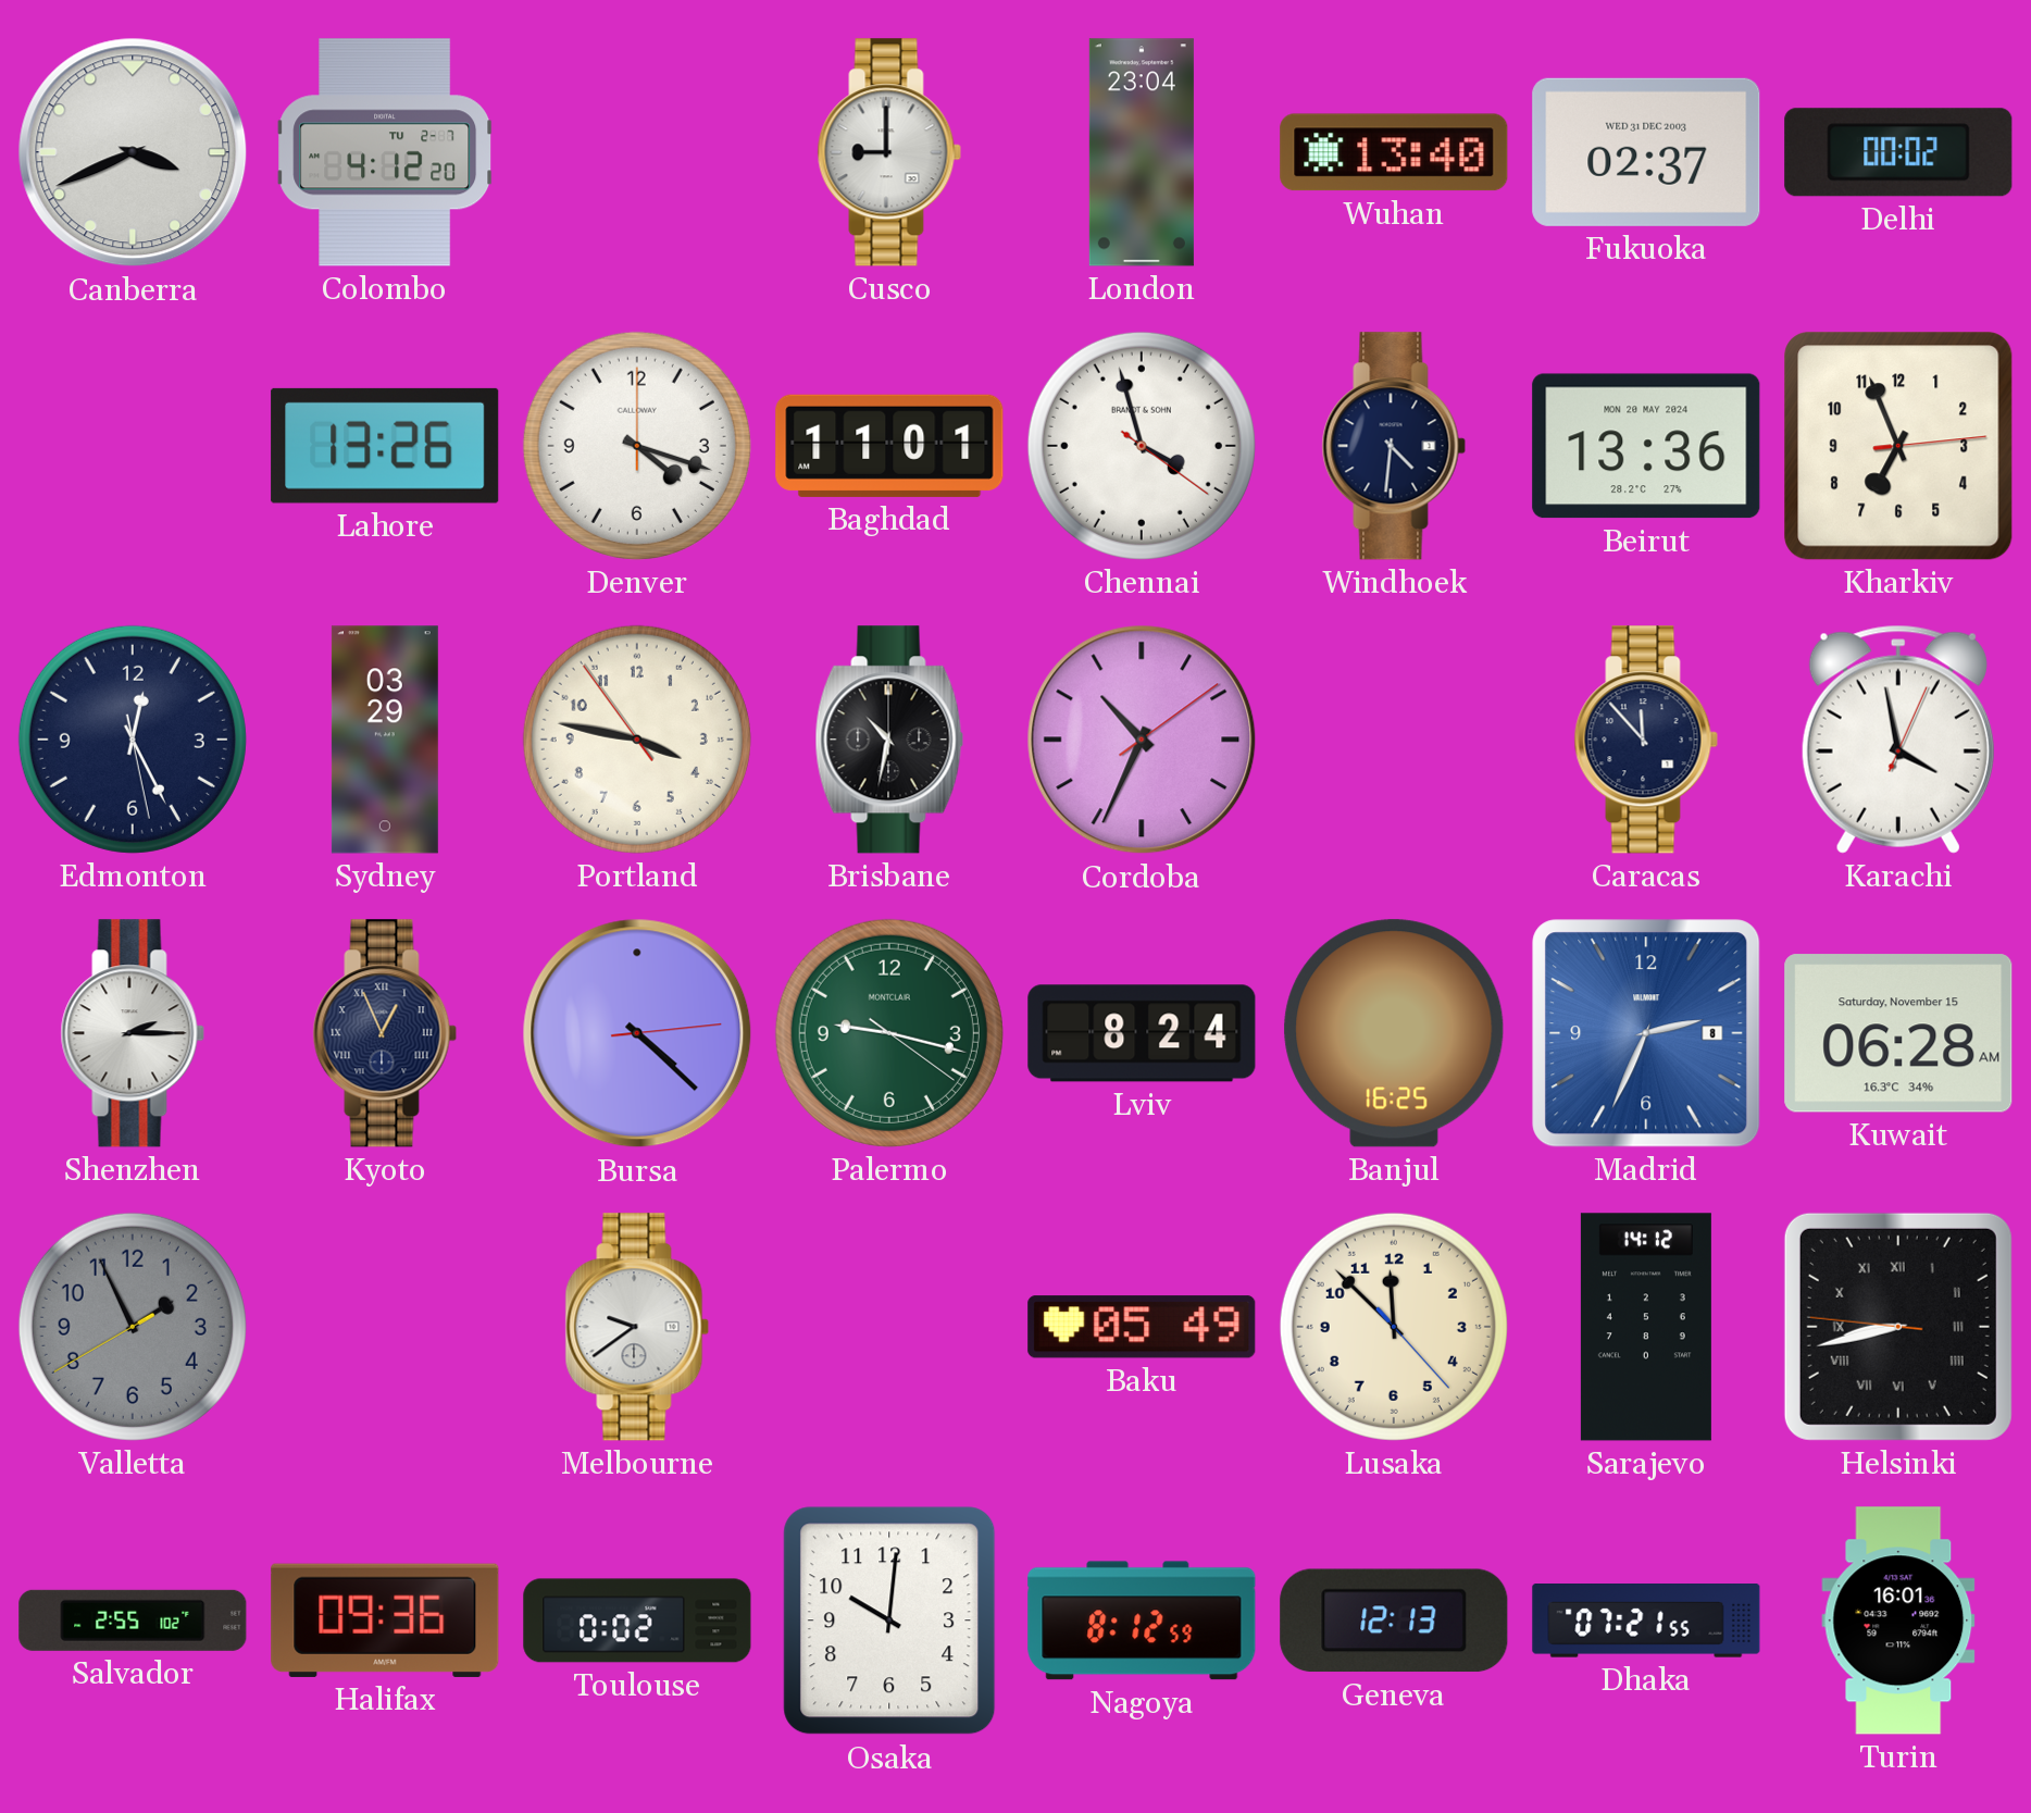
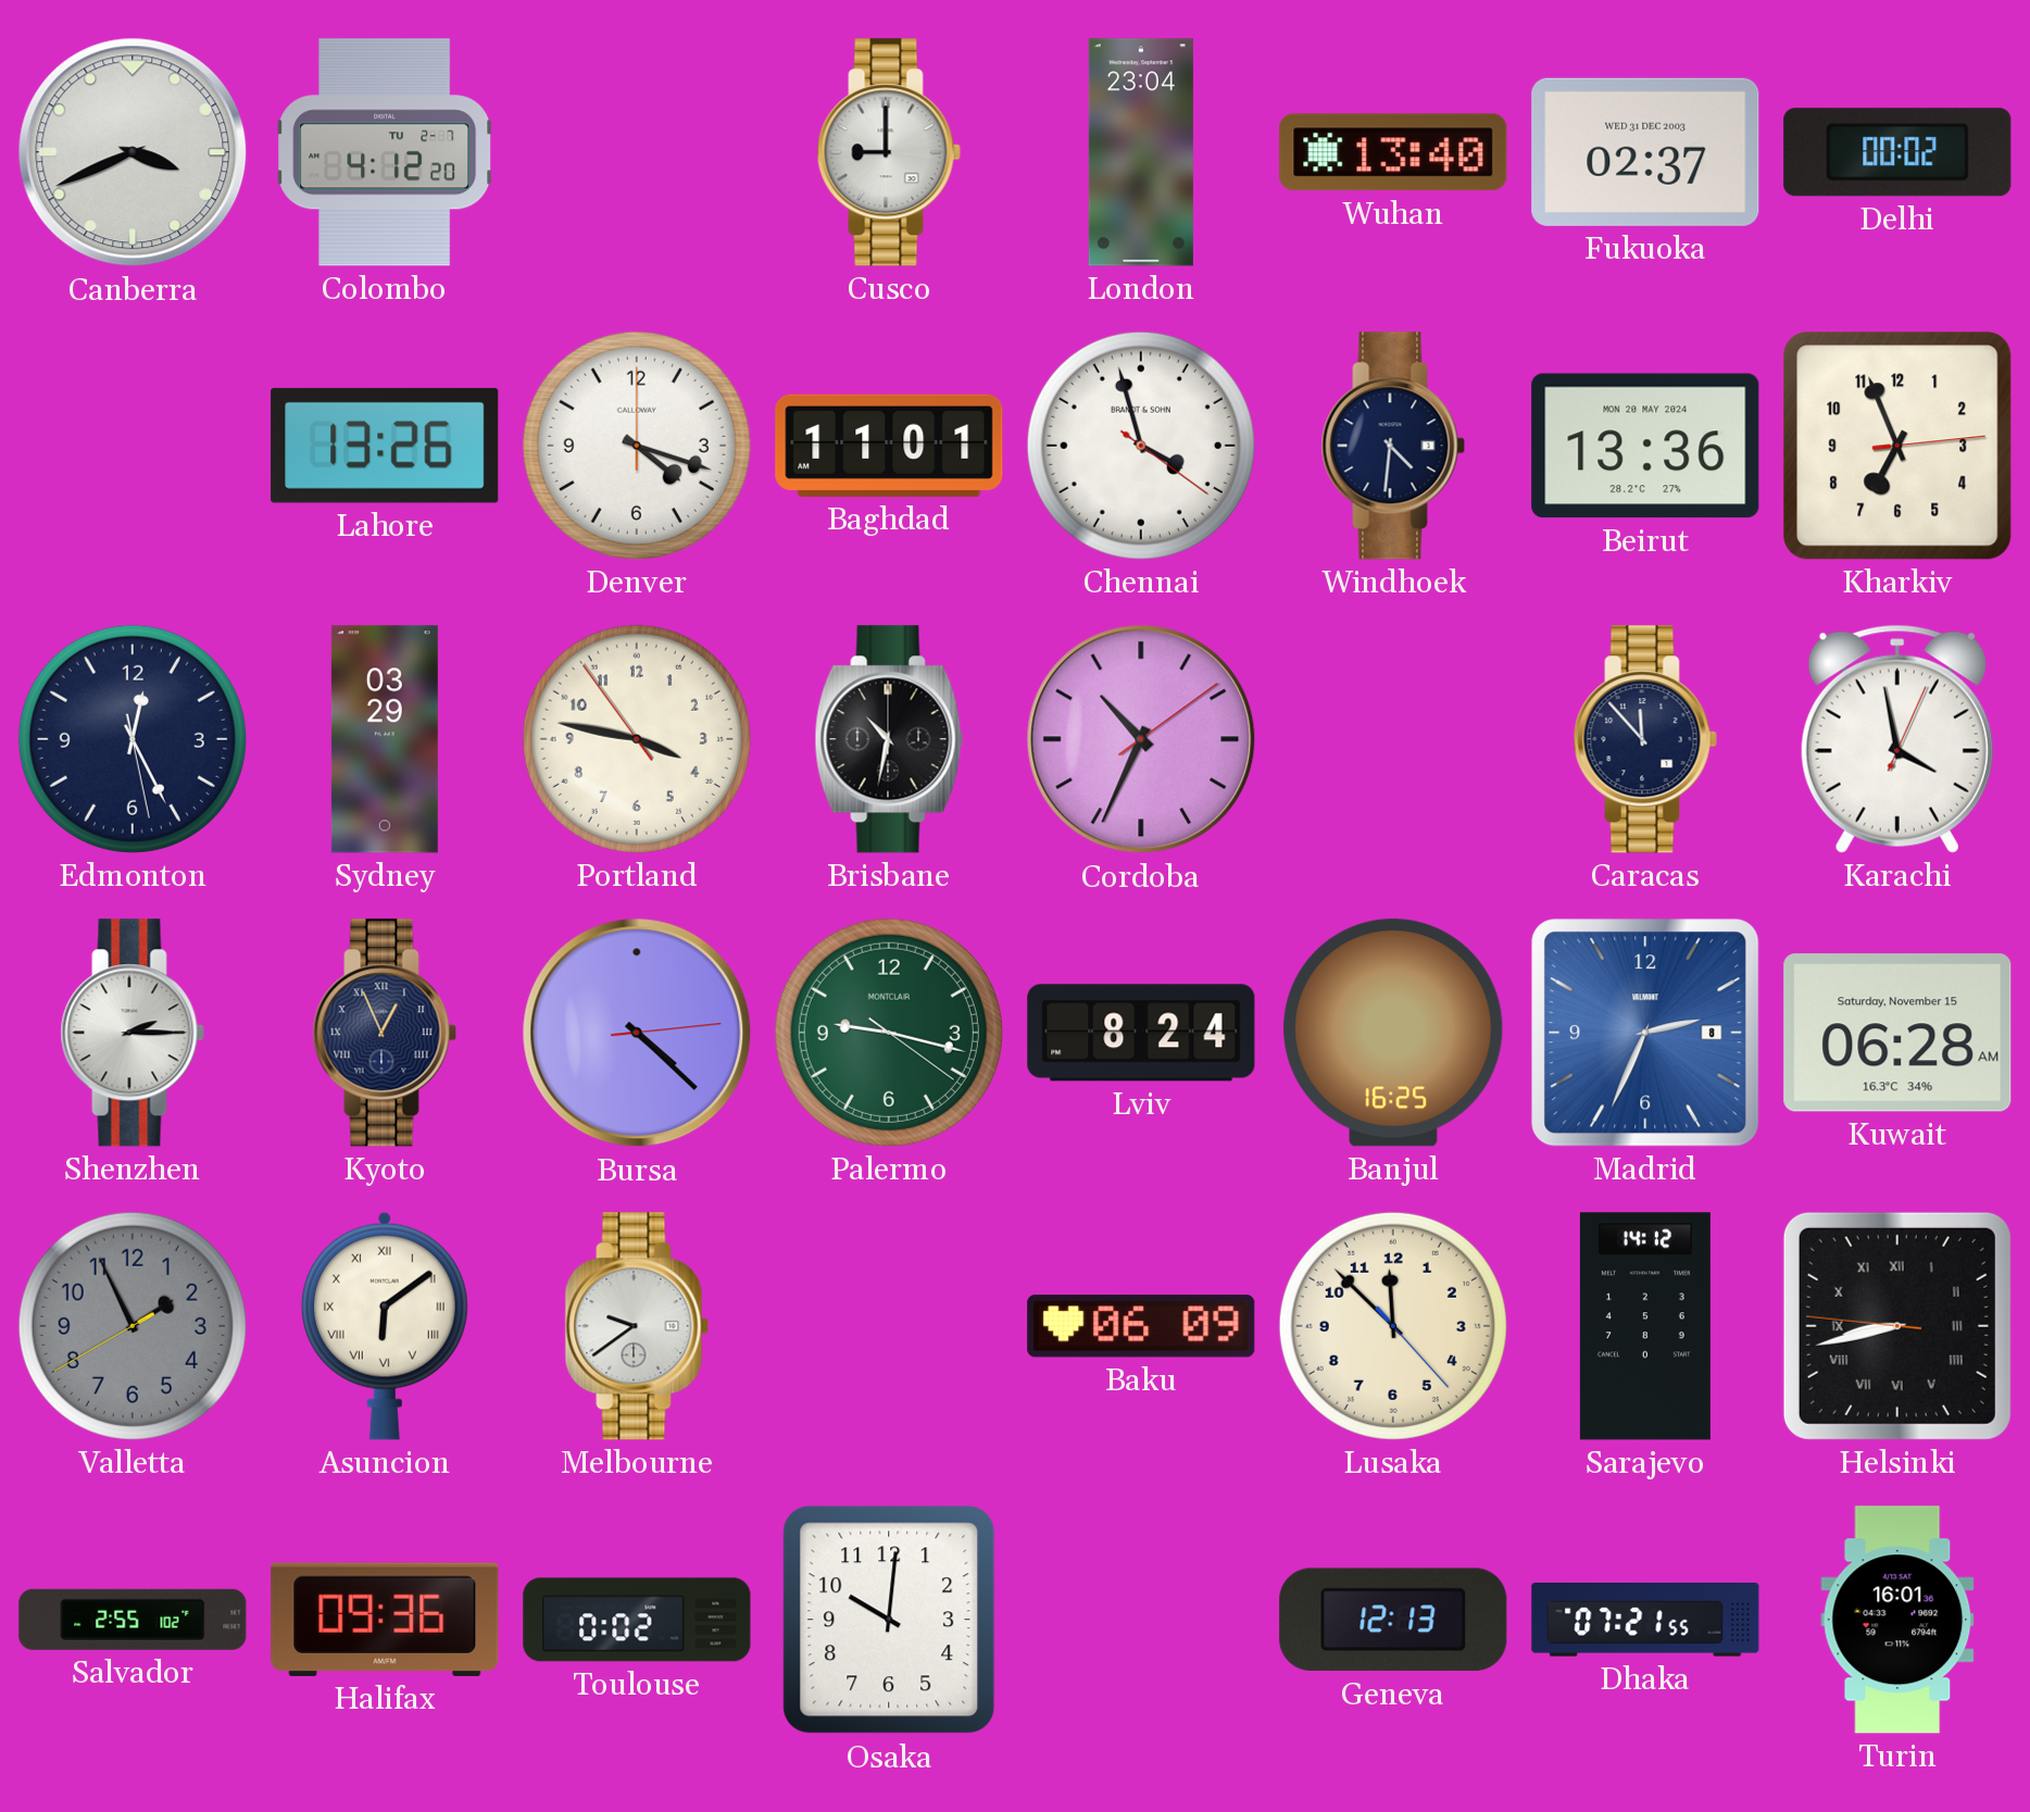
Asuncion: none -> 6:09
Baku: 05:49 -> 06:09
Nagoya: 8:12 -> none
